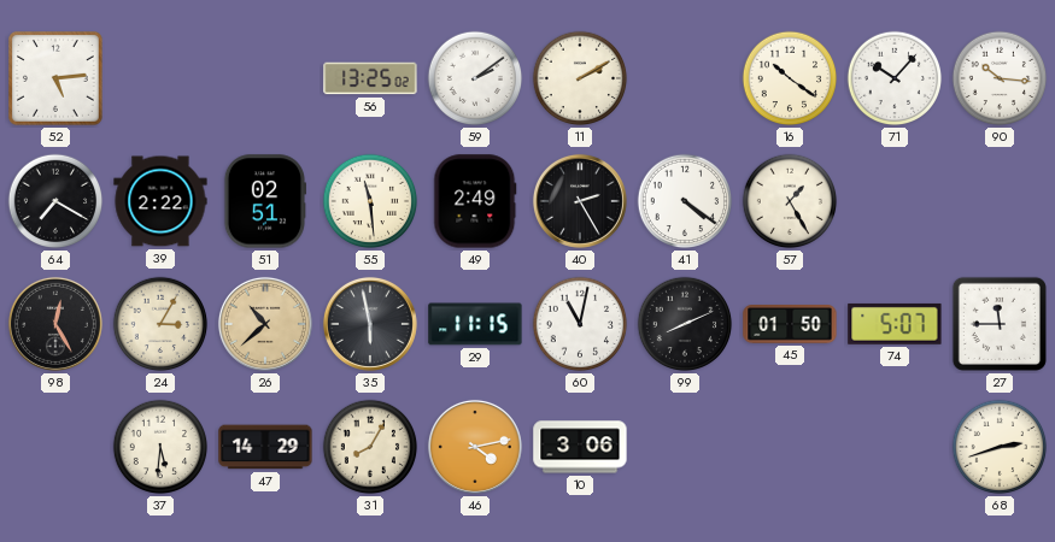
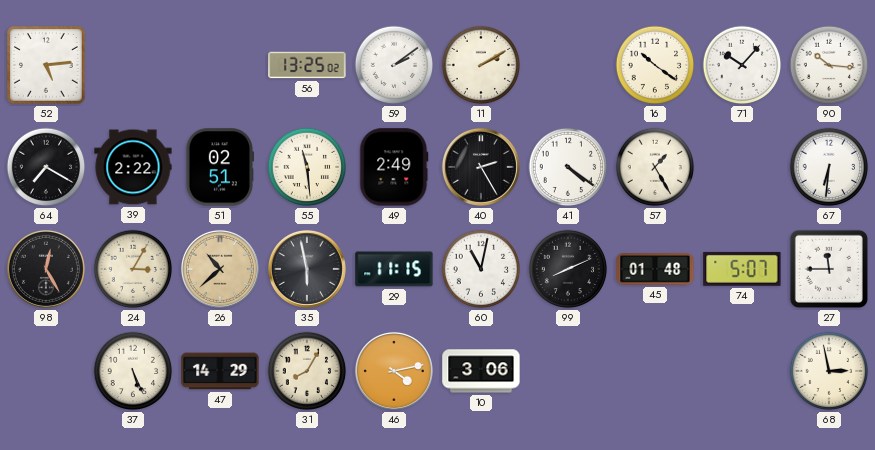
67: none -> 6:31
45: 01:50 -> 01:48
37: 5:31 -> 5:26
68: 2:42 -> 2:58
